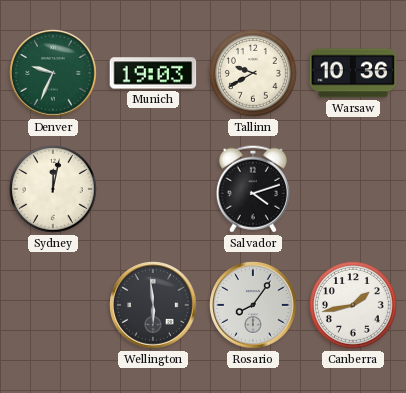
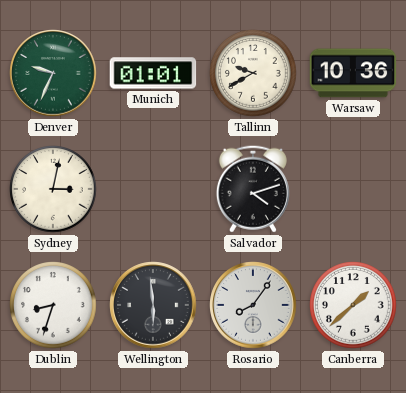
Munich: 19:03 -> 01:01
Sydney: 12:02 -> 3:02
Dublin: none -> 8:33
Canberra: 1:43 -> 1:38
